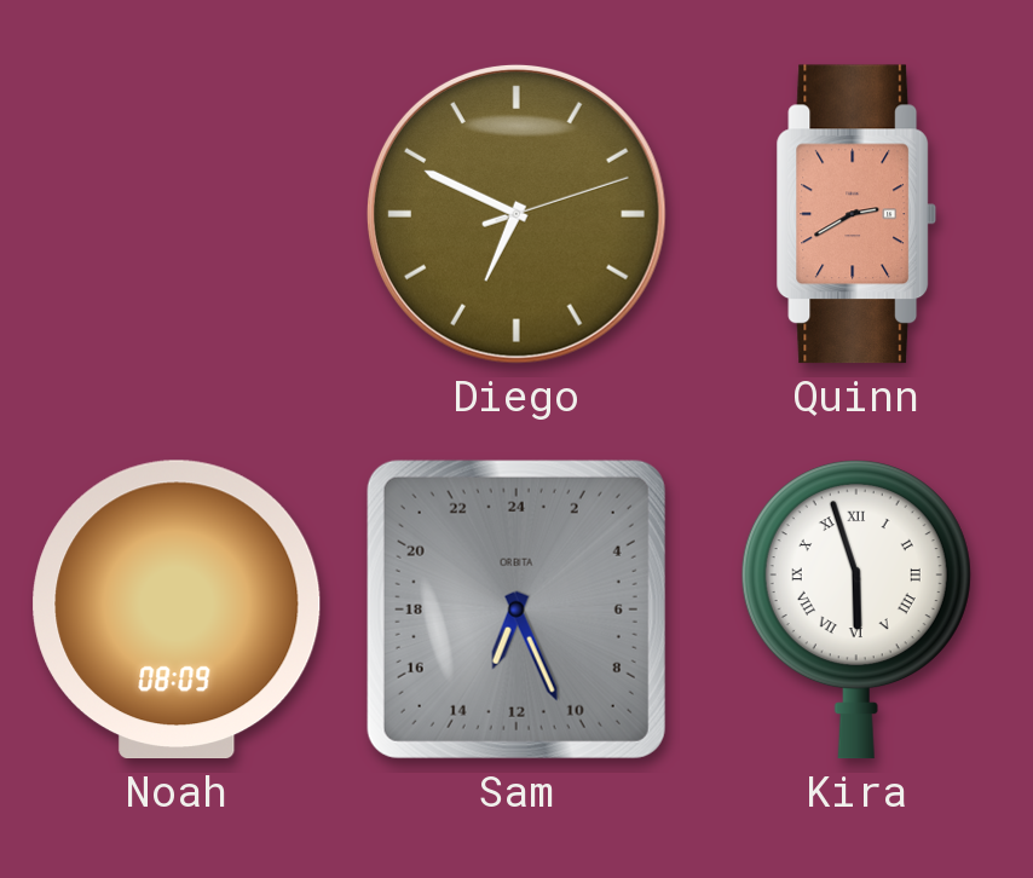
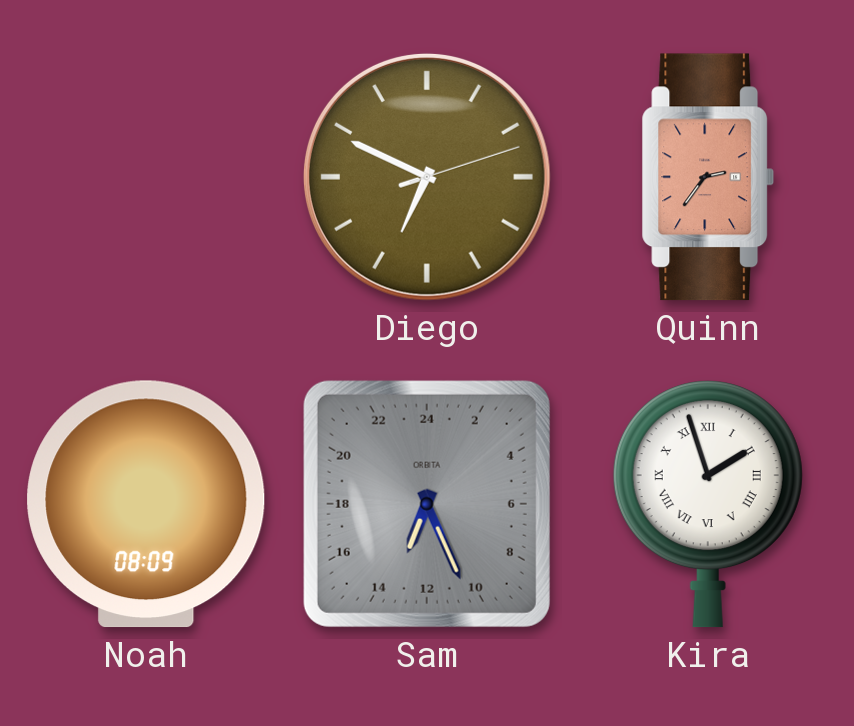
Quinn: 2:40 -> 2:36
Kira: 5:57 -> 1:57
